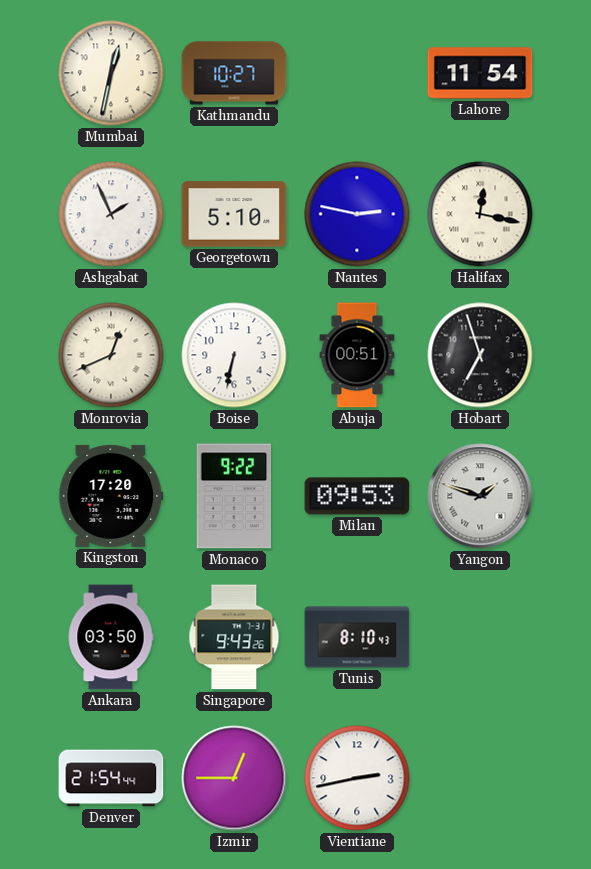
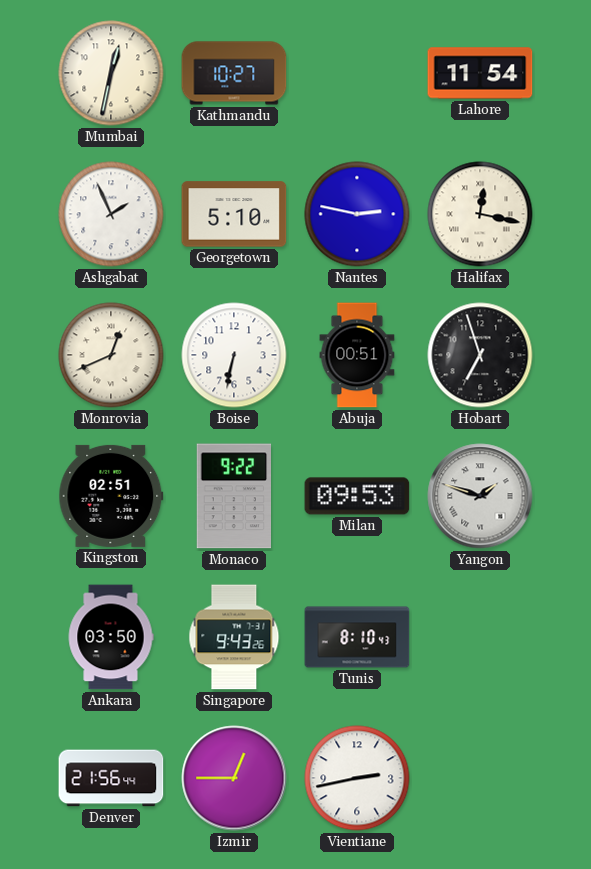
Kingston: 17:20 -> 02:51
Denver: 21:54 -> 21:56
